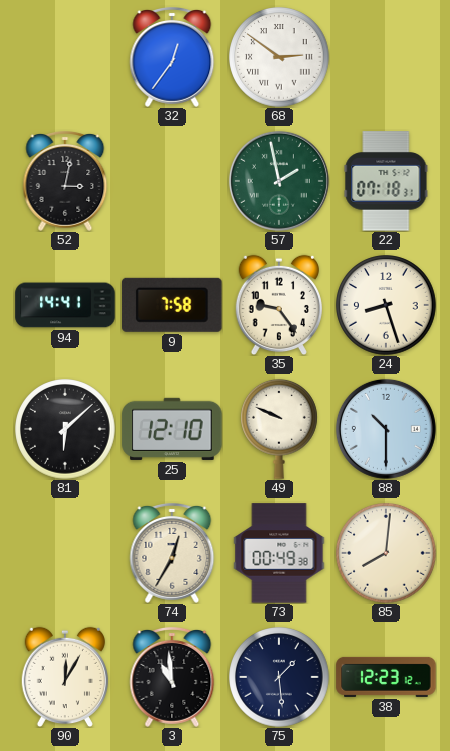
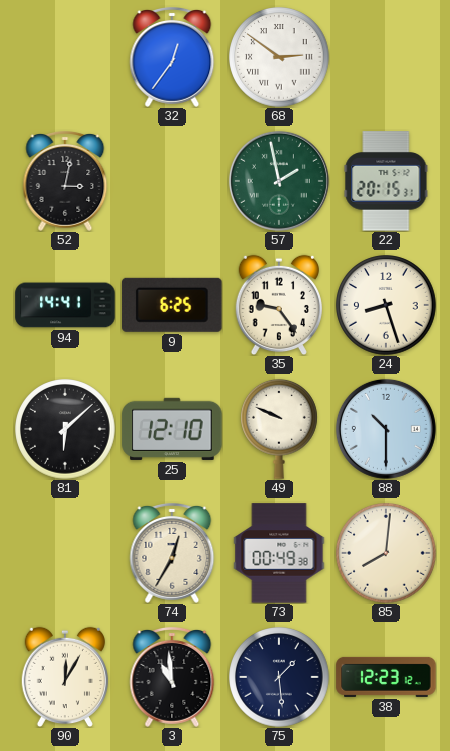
22: 07:18 -> 20:15
9: 7:58 -> 6:25
